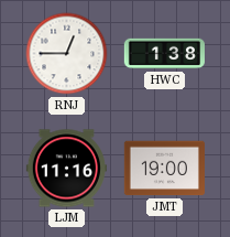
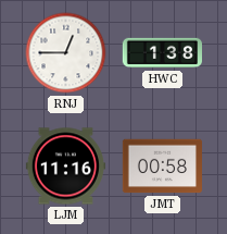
JMT: 19:00 -> 00:58
